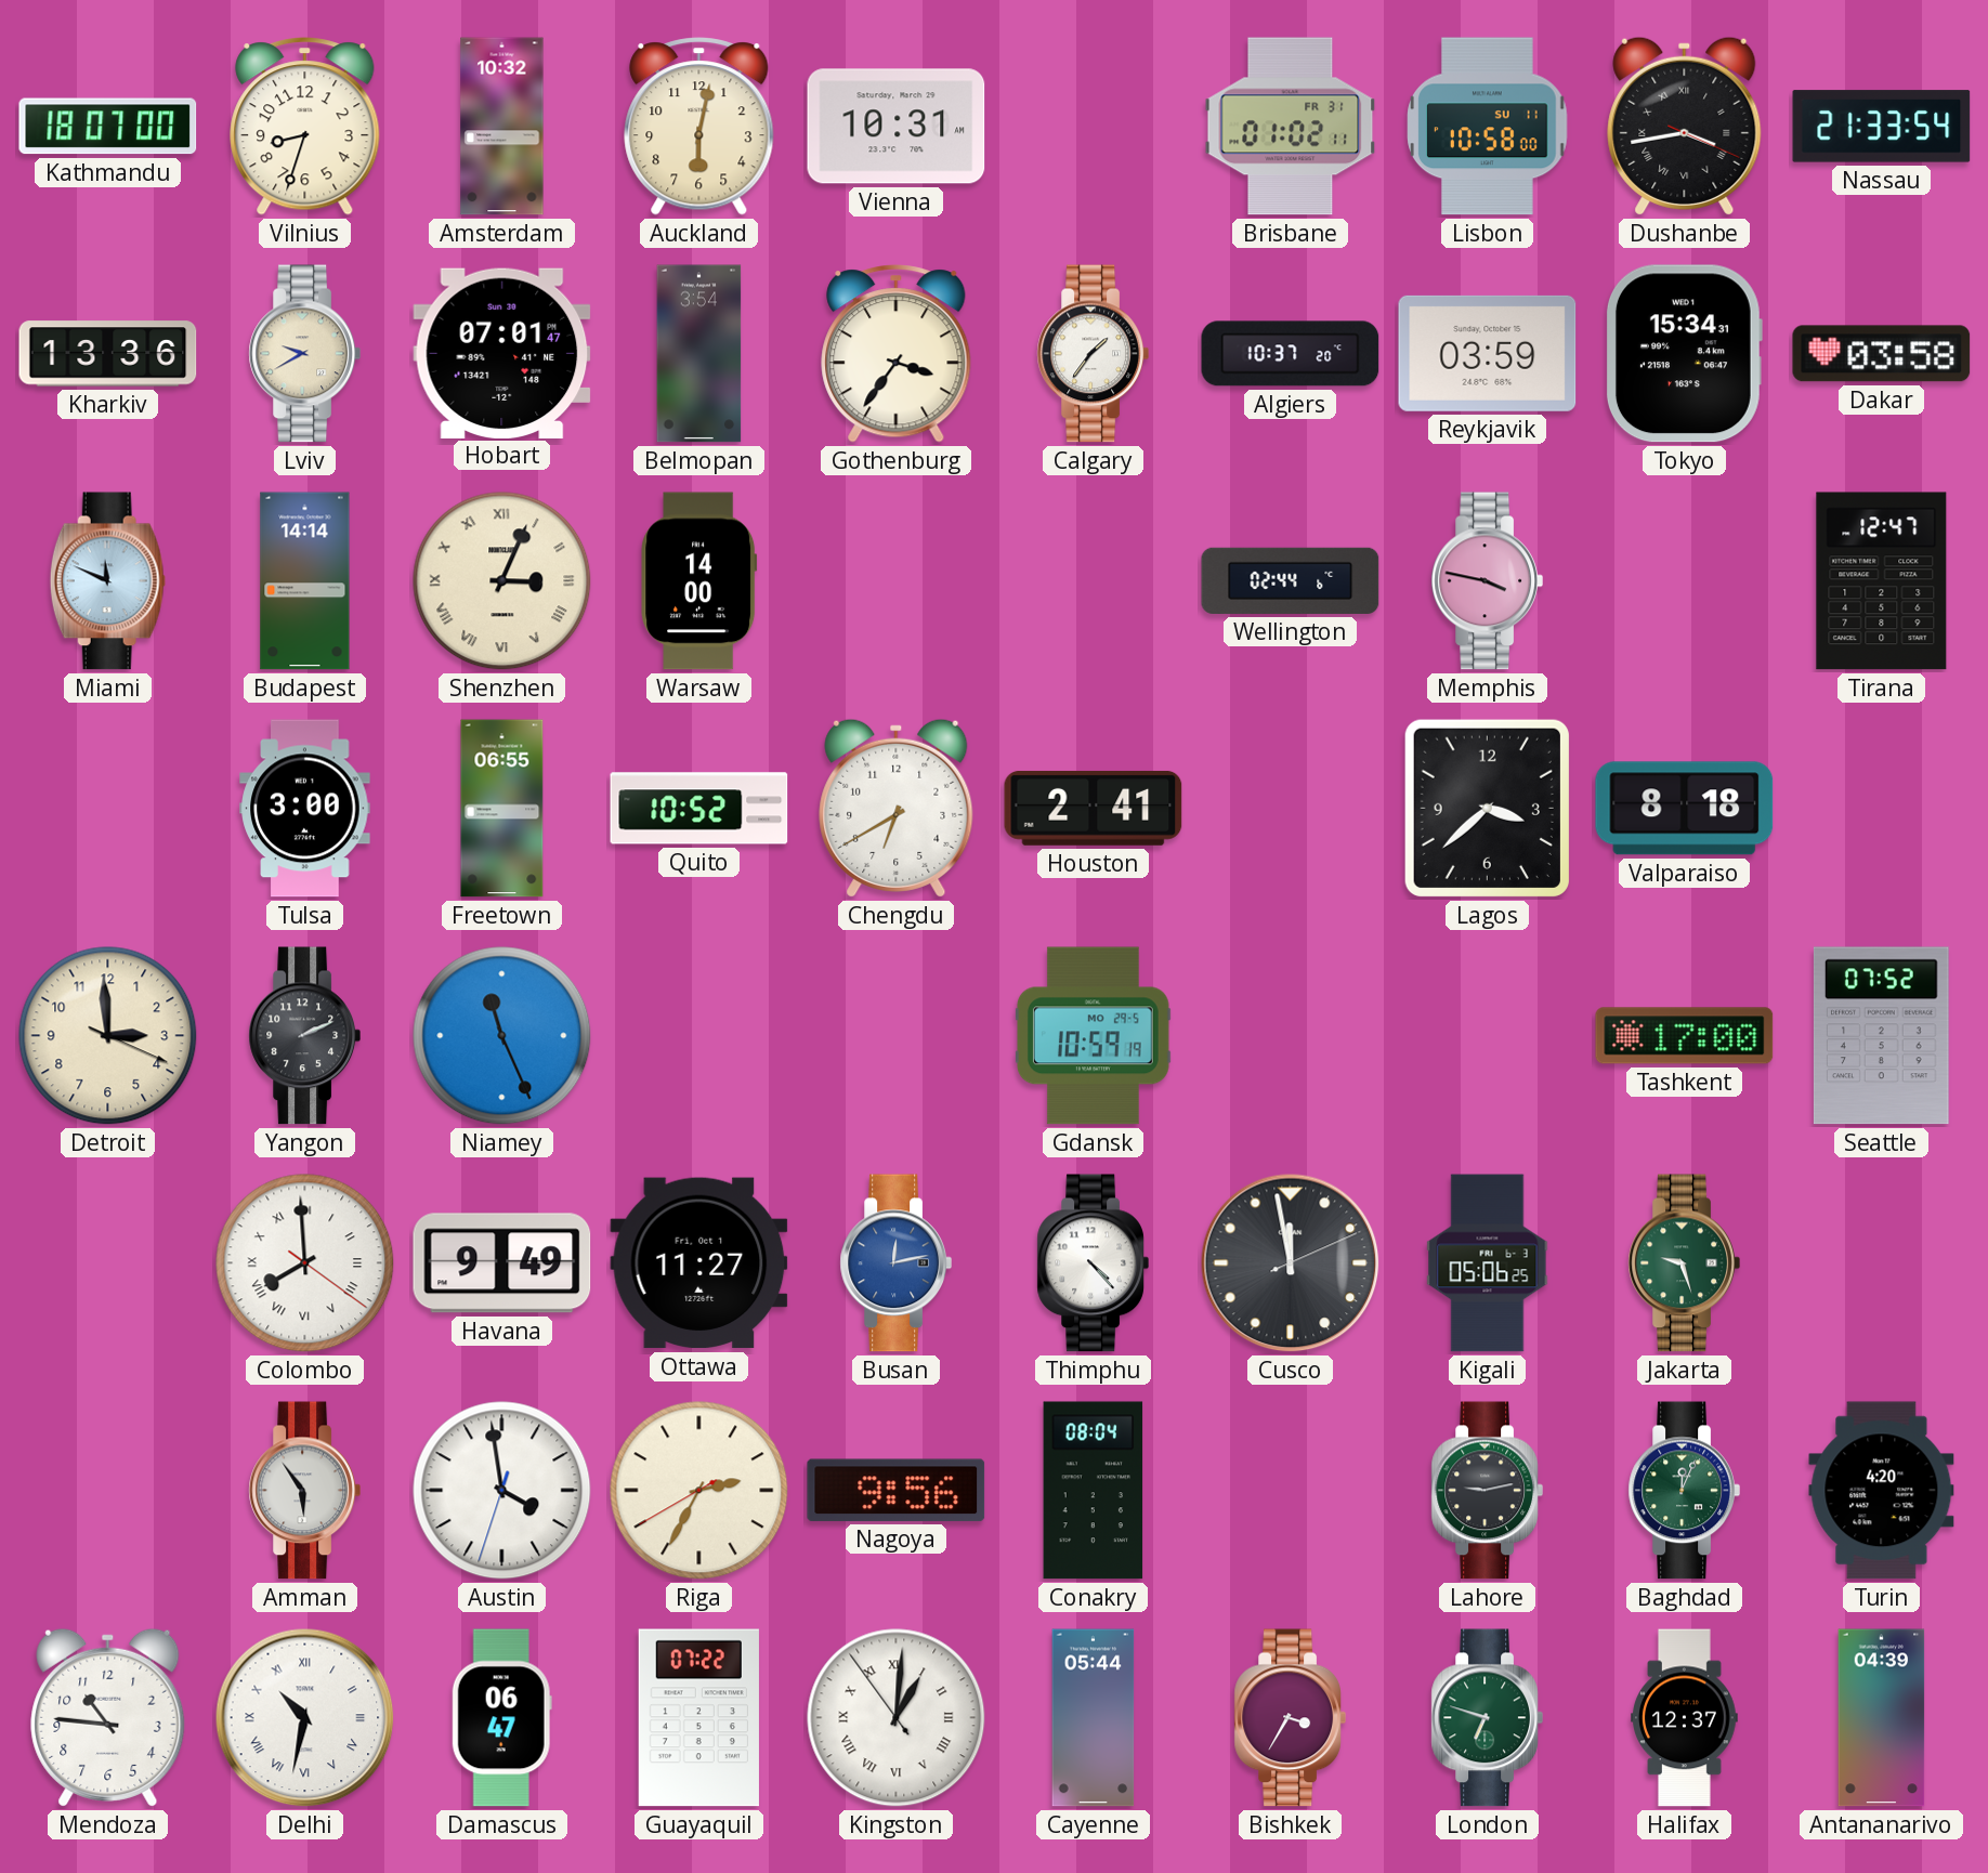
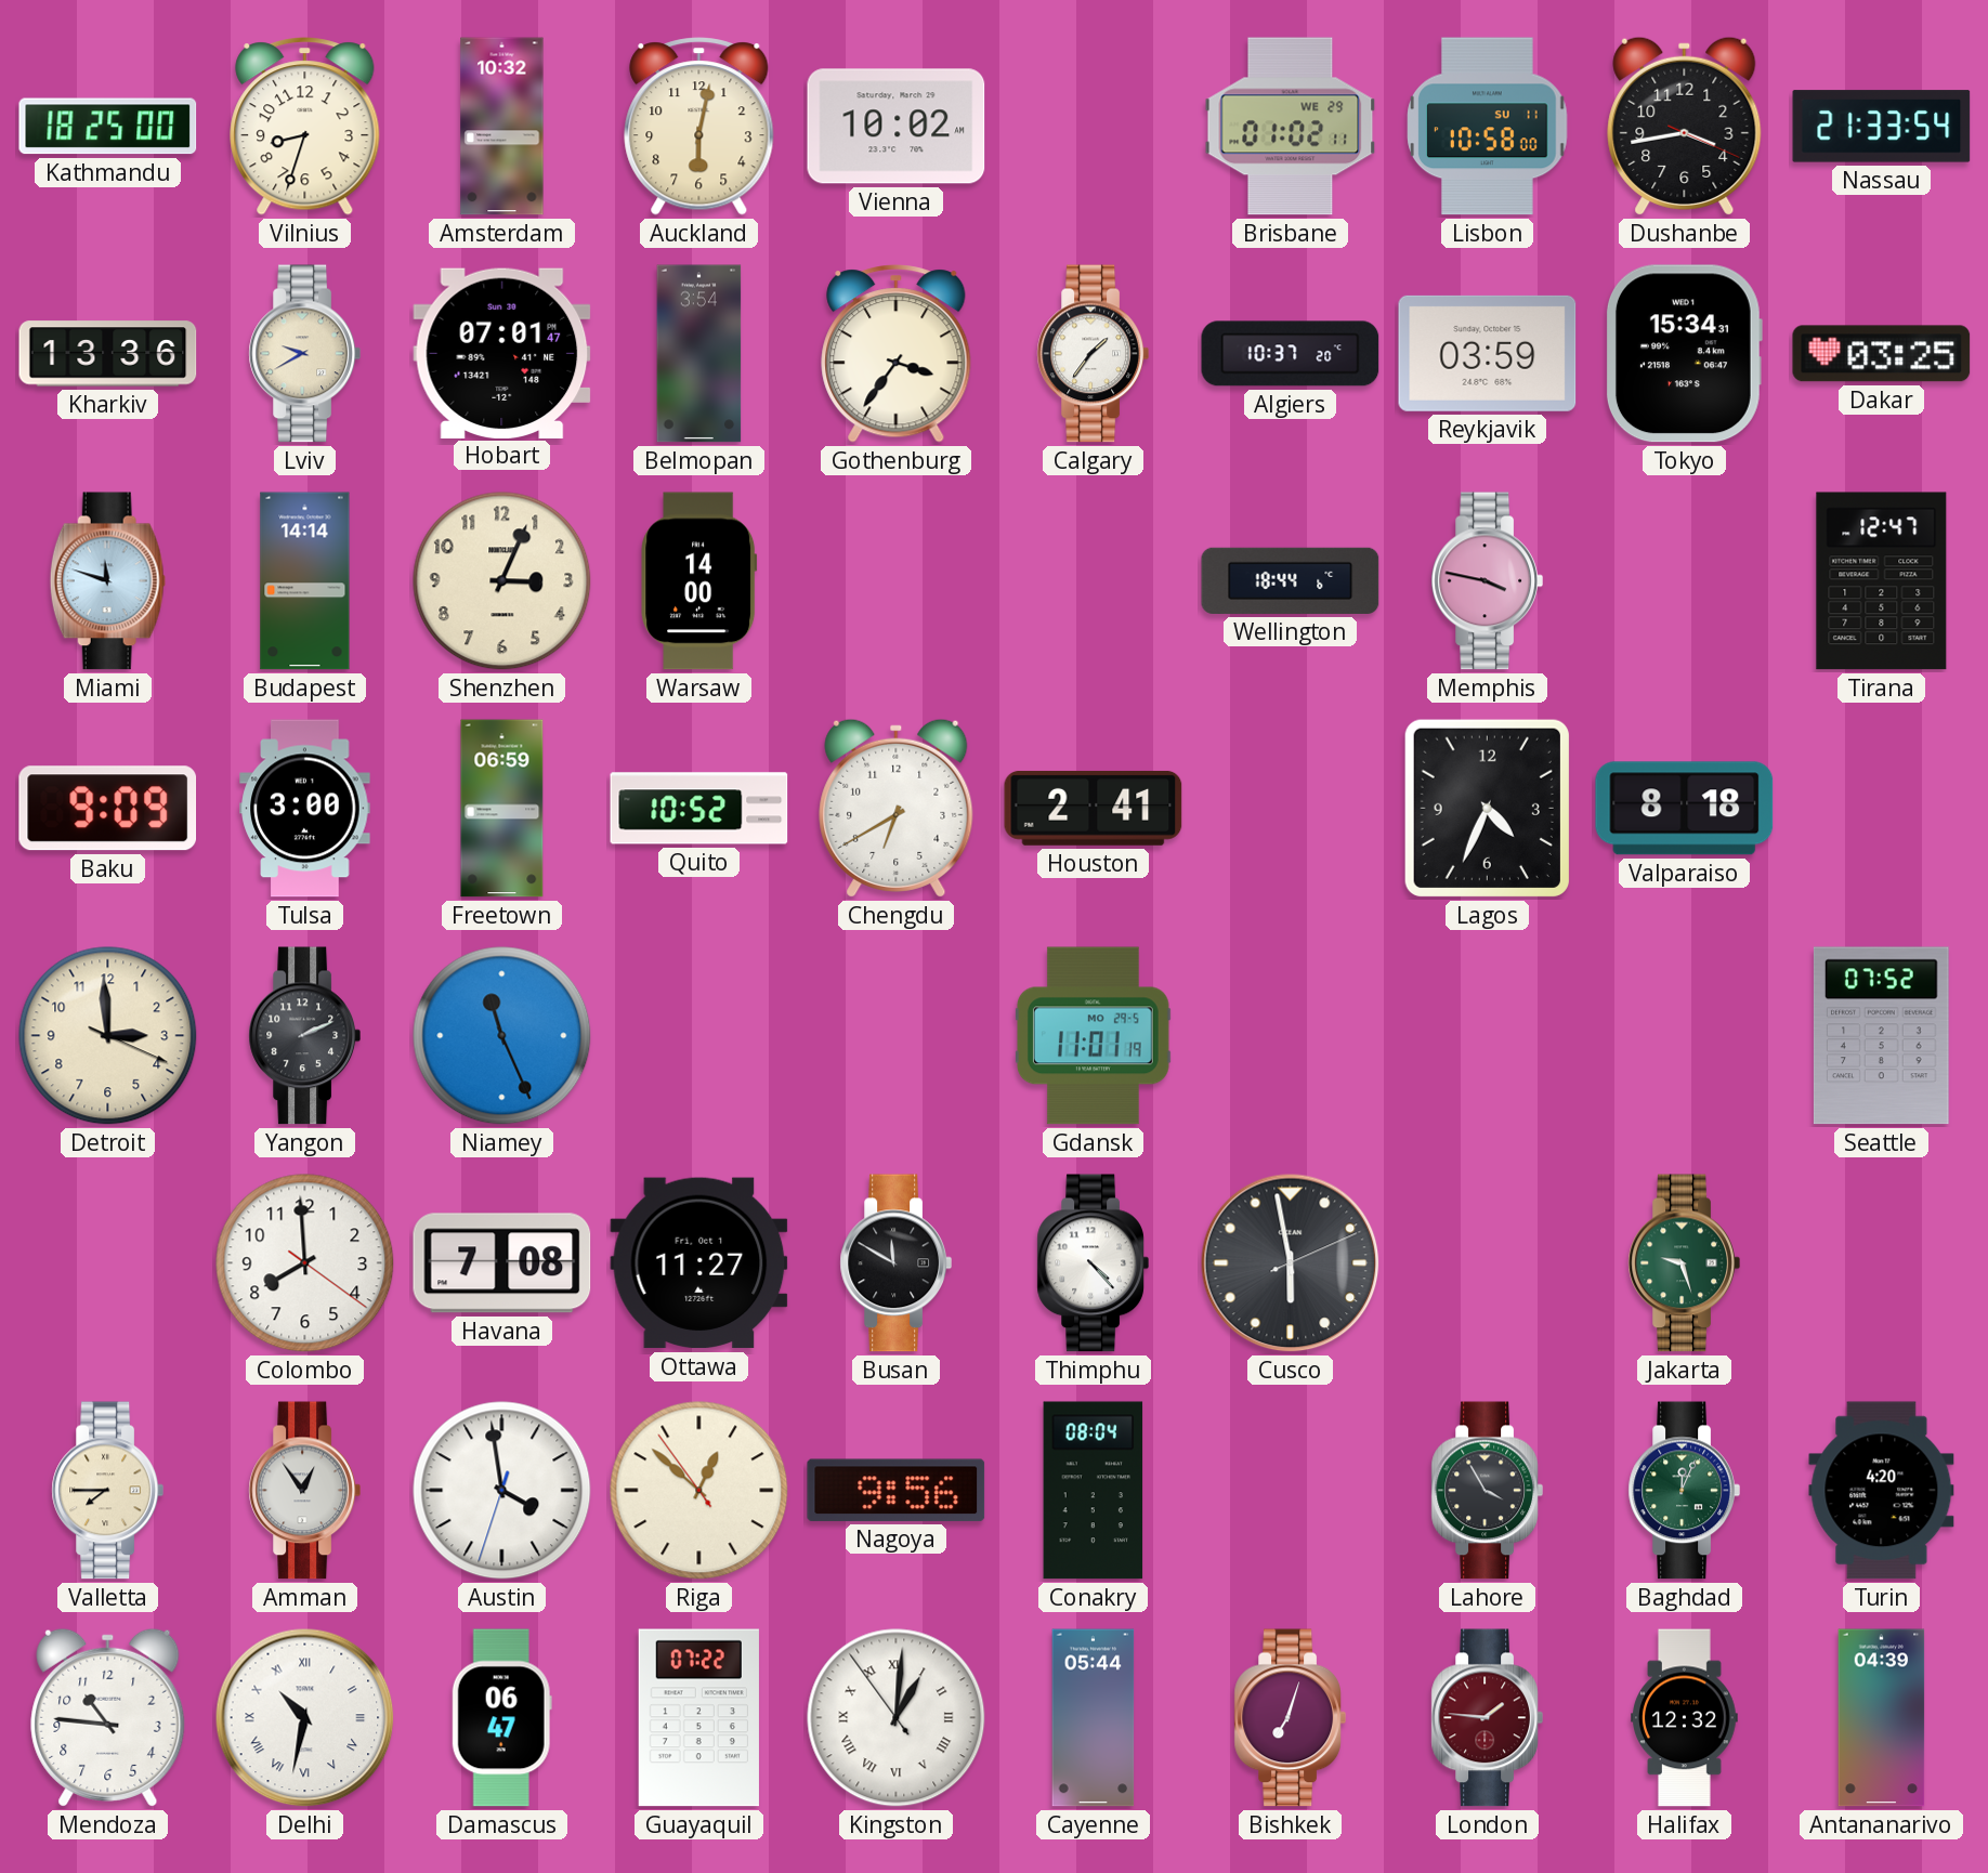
Kathmandu: 18:07 -> 18:25
Vienna: 10:31 -> 10:02
Brisbane date: FR 31 -> WE 29
Dushanbe numerals: Roman -> Arabic
Dakar: 03:58 -> 03:25
Miami: 11:49 -> 11:48
Shenzhen numerals: Roman -> Arabic
Wellington: 02:44 -> 18:44
Baku: none -> 9:09
Freetown: 06:55 -> 06:59
Lagos: 3:38 -> 4:34
Gdansk: 10:59 -> 11:01
Tashkent: 17:00 -> none
Colombo numerals: Roman -> Arabic
Havana: 9:49 -> 7:08
Busan: 12:13 -> 11:50
Busan dial: blue -> black
Cusco: 11:58 -> 5:58
Kigali: 05:06 -> none
Valletta: none -> 7:45
Amman: 5:54 -> 12:54
Riga: 2:34 -> 12:51
Lahore: 9:13 -> 3:55
Bishkek: 3:35 -> 7:03
London: 6:48 -> 1:46
London dial: green -> burgundy
Halifax: 12:37 -> 12:32
